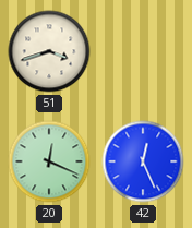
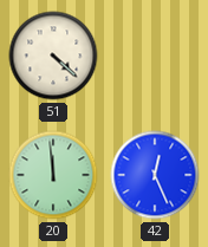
51: 3:42 -> 4:22
20: 12:19 -> 11:59
